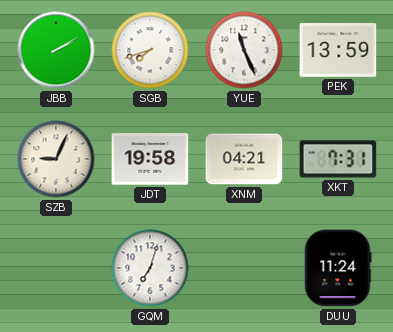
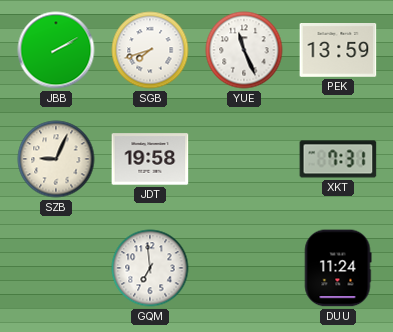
XNM: 04:21 -> none
GQM: 7:03 -> 6:59
